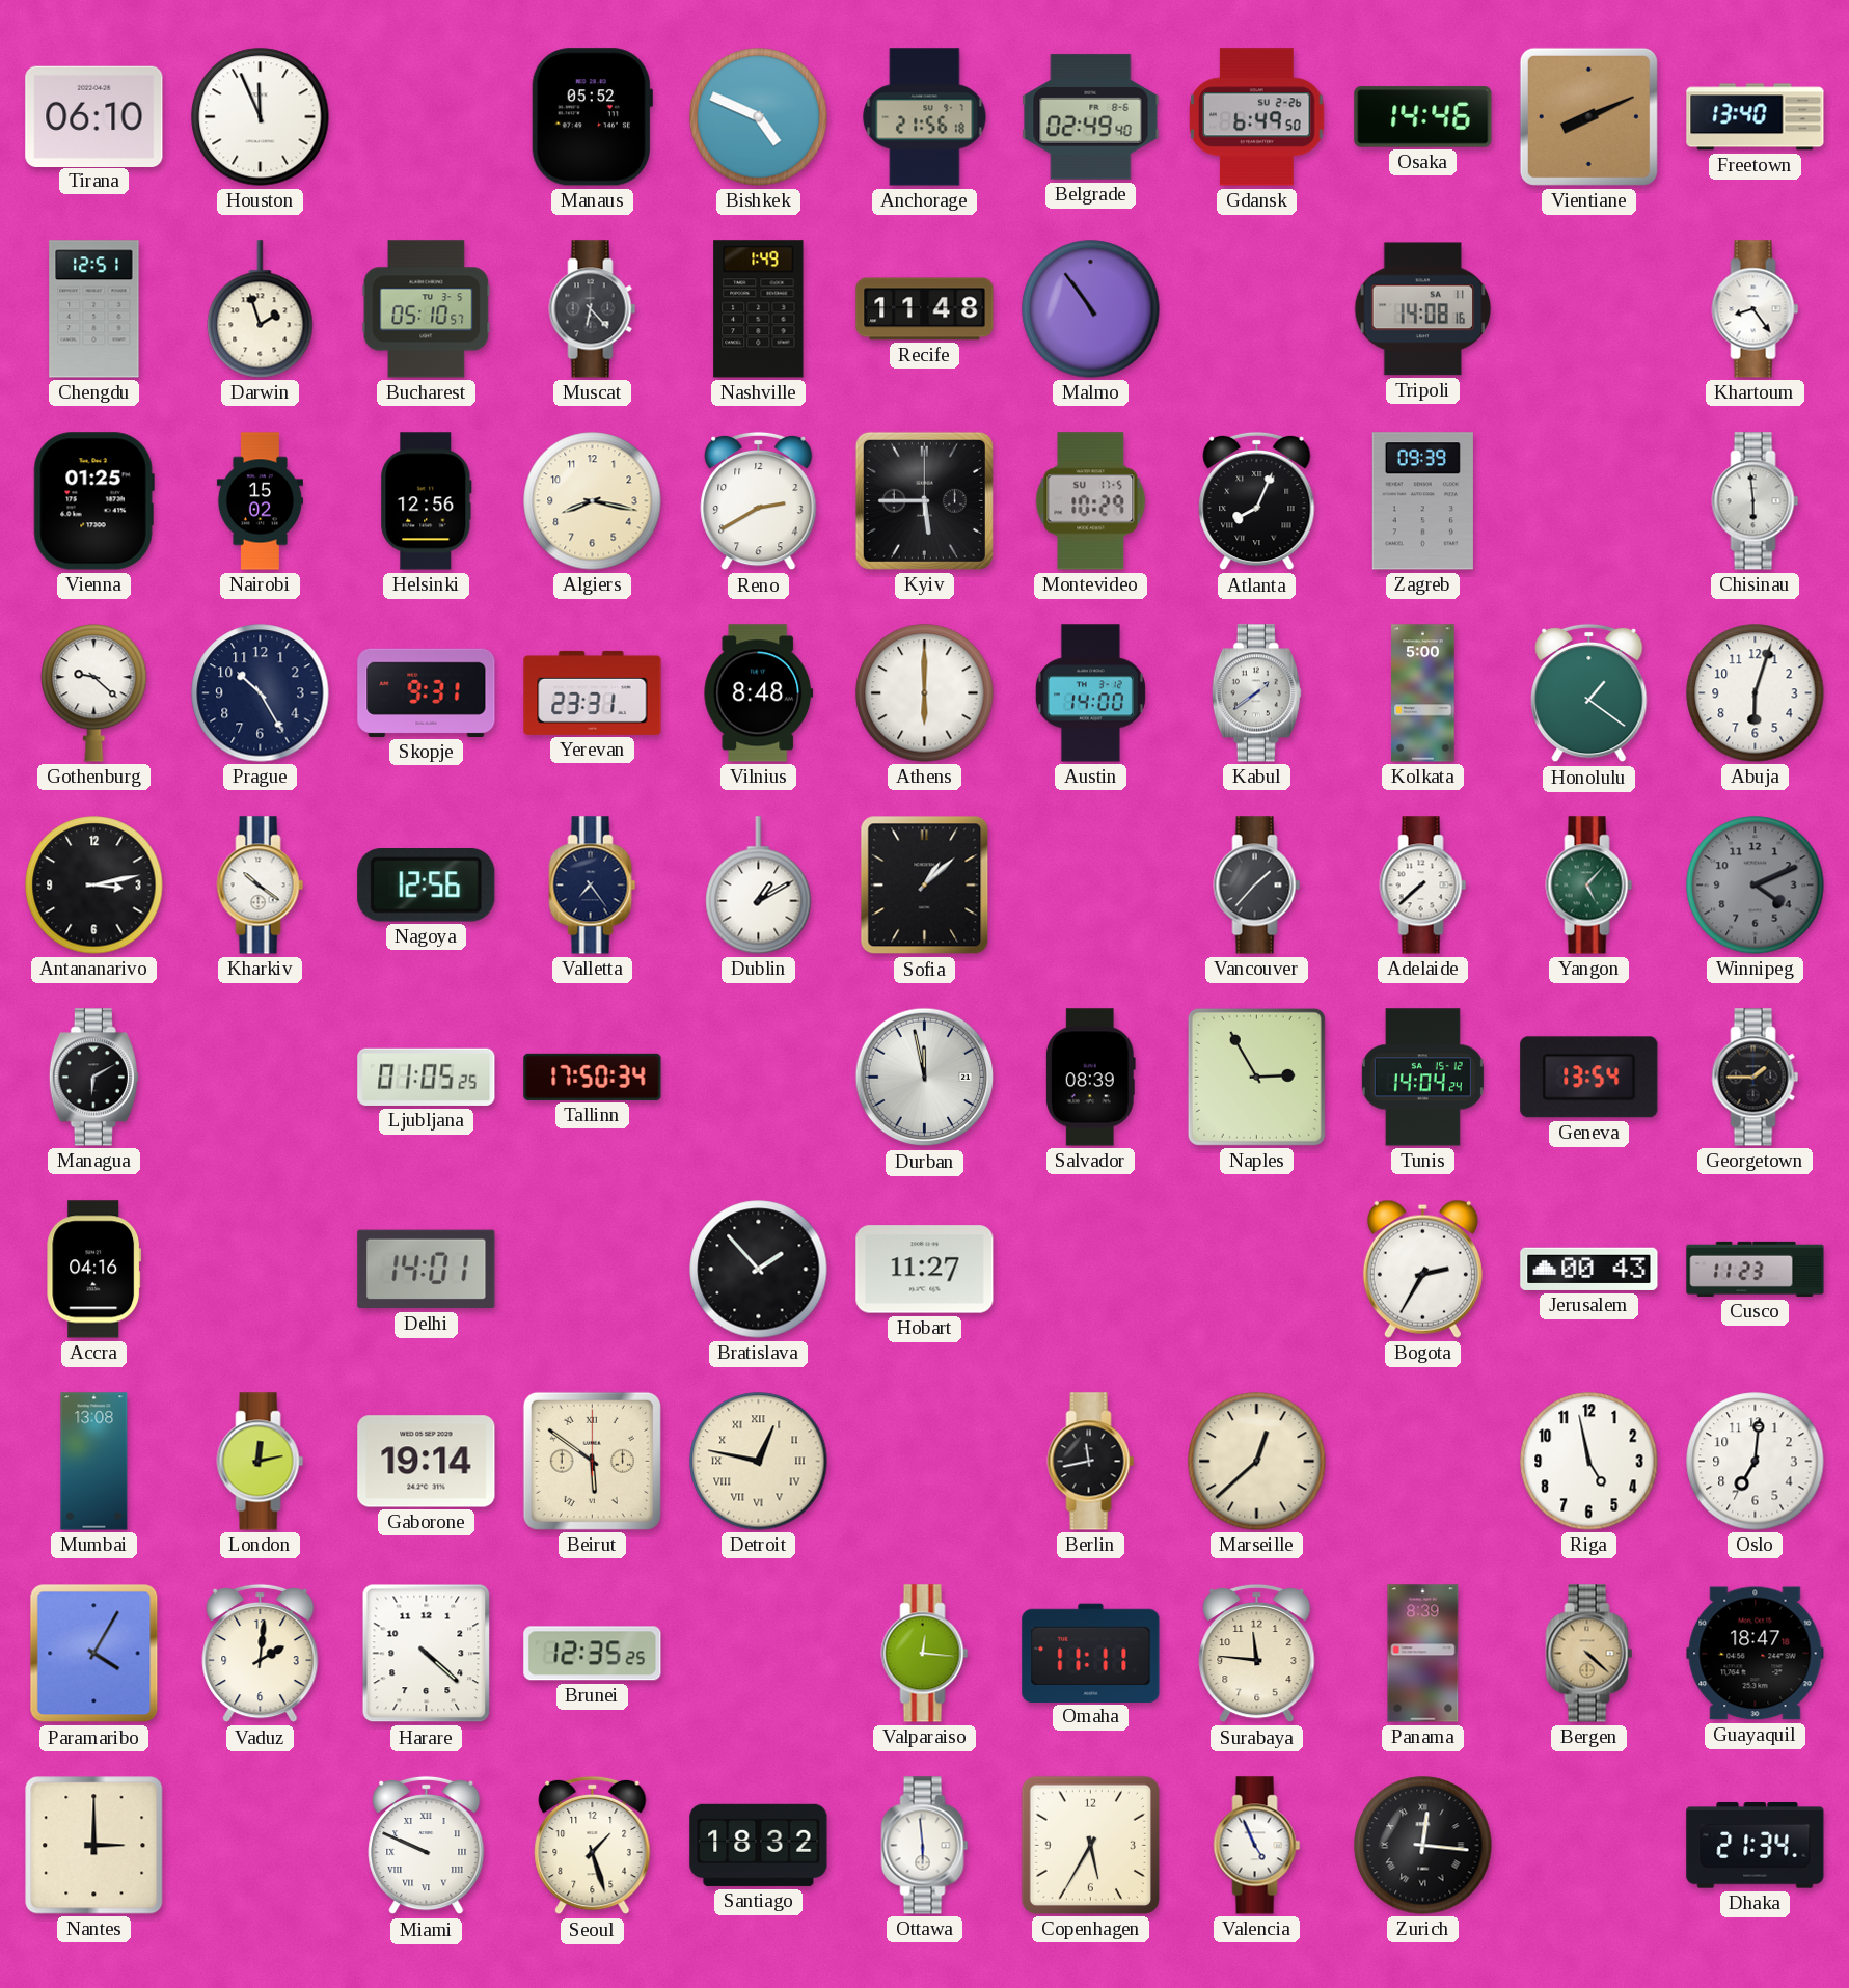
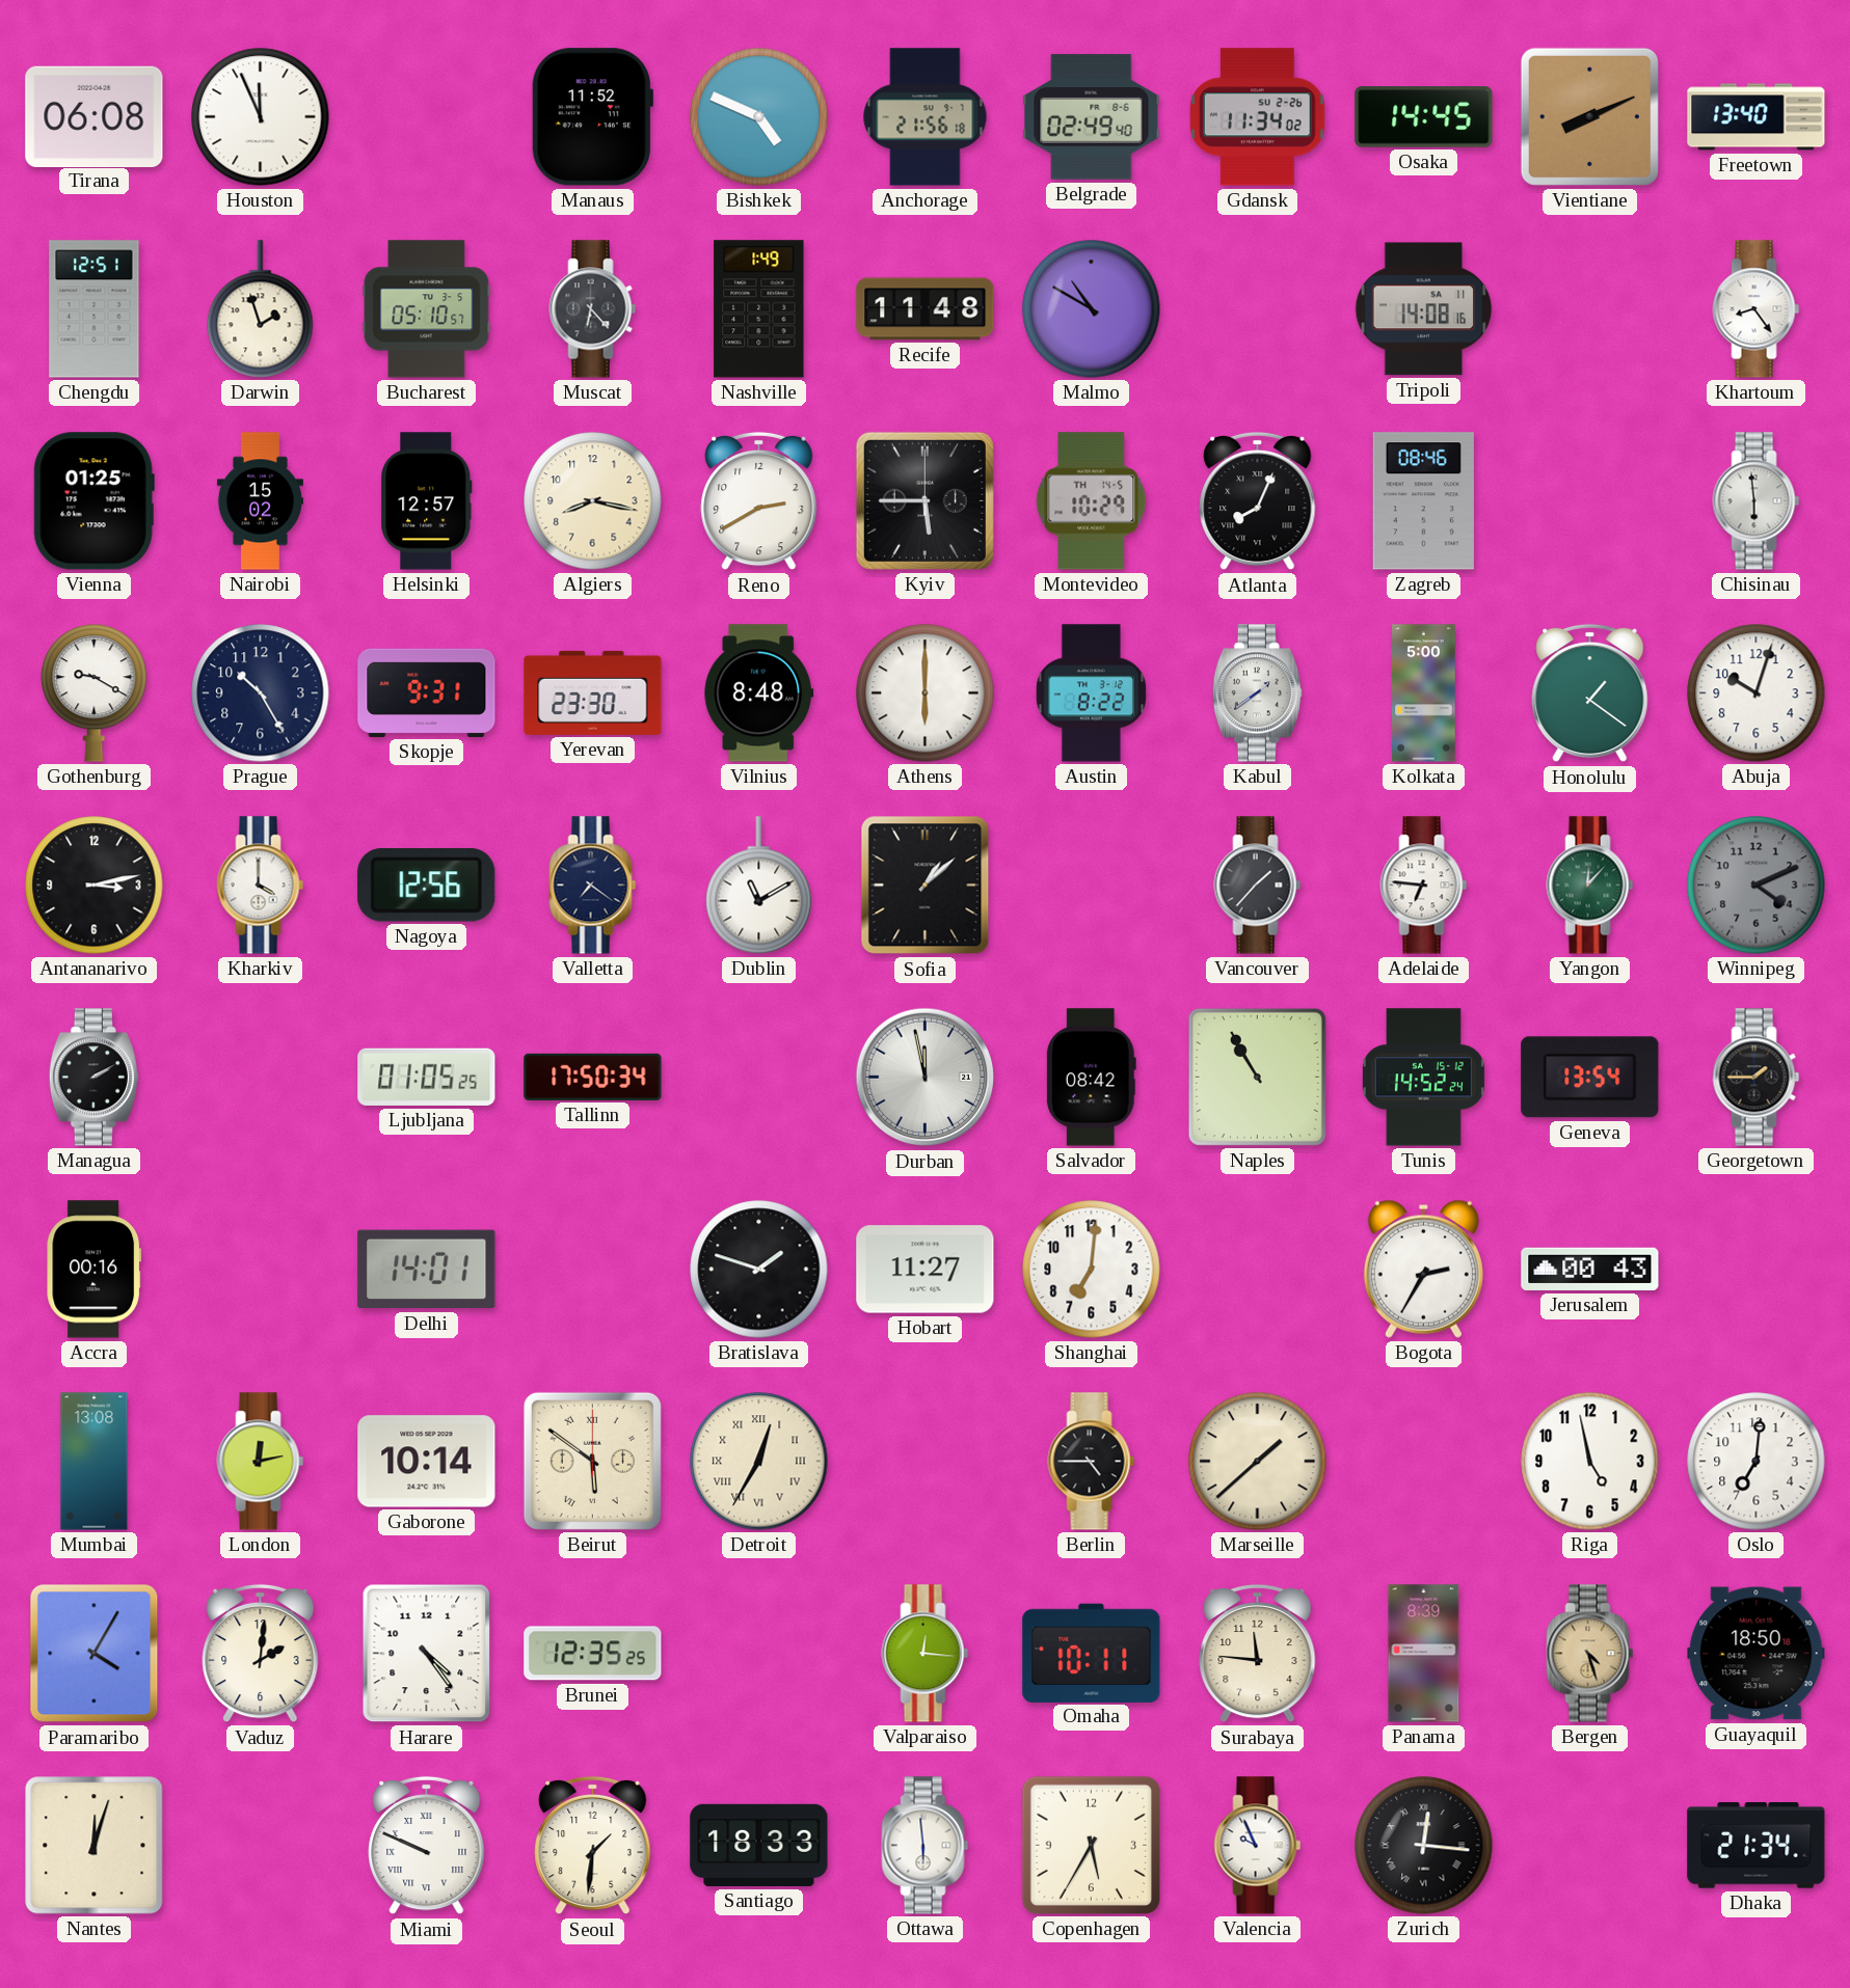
Tirana: 06:10 -> 06:08
Manaus: 05:52 -> 11:52
Gdansk: 6:49 -> 11:34
Osaka: 14:46 -> 14:45
Malmo: 10:54 -> 10:50
Helsinki: 12:56 -> 12:57
Montevideo date: SU 17-5 -> TH 14-5
Zagreb: 09:39 -> 08:46
Gothenburg: 9:22 -> 9:20
Yerevan: 23:31 -> 23:30
Austin: 14:00 -> 8:22
Abuja: 6:03 -> 10:03
Kharkiv: 10:21 -> 4:00
Valletta: 7:24 -> 7:21
Dublin: 1:10 -> 11:10
Adelaide: 7:38 -> 6:46
Yangon: 5:07 -> 12:07
Managua: 6:10 -> 2:10
Salvador: 08:39 -> 08:42
Naples: 2:55 -> 10:55
Tunis: 14:04 -> 14:52
Accra: 04:16 -> 00:16
Bratislava: 1:53 -> 1:48
Shanghai: none -> 7:01
Cusco: 11:23 -> none
Gaborone: 19:14 -> 10:14
Detroit: 12:47 -> 12:35
Berlin: 11:43 -> 4:45
Marseille: 12:38 -> 1:38
Harare: 4:22 -> 4:24
Omaha: 11:11 -> 10:11
Bergen: 4:22 -> 4:27
Guayaquil: 18:47 -> 18:50
Nantes: 3:00 -> 12:03
Seoul: 1:27 -> 1:31
Santiago: 18:32 -> 18:33
Valencia: 4:56 -> 9:56
